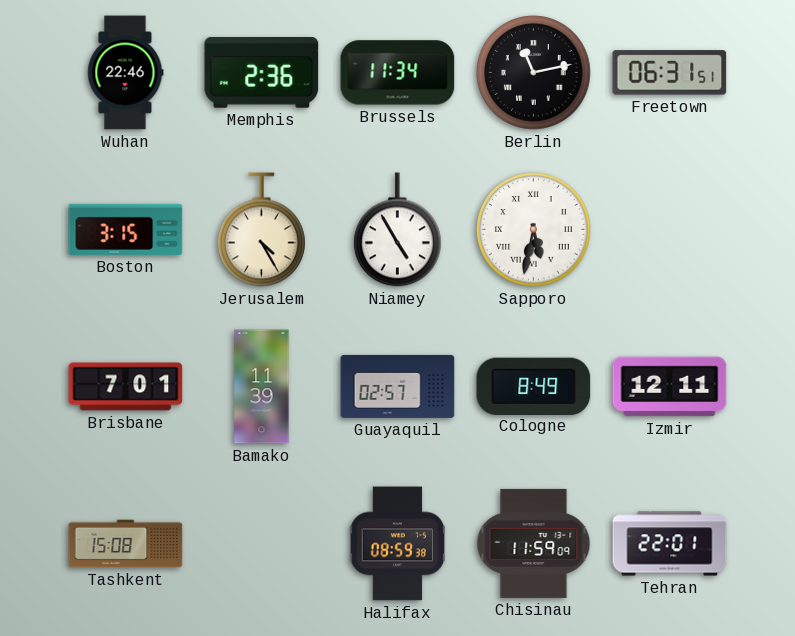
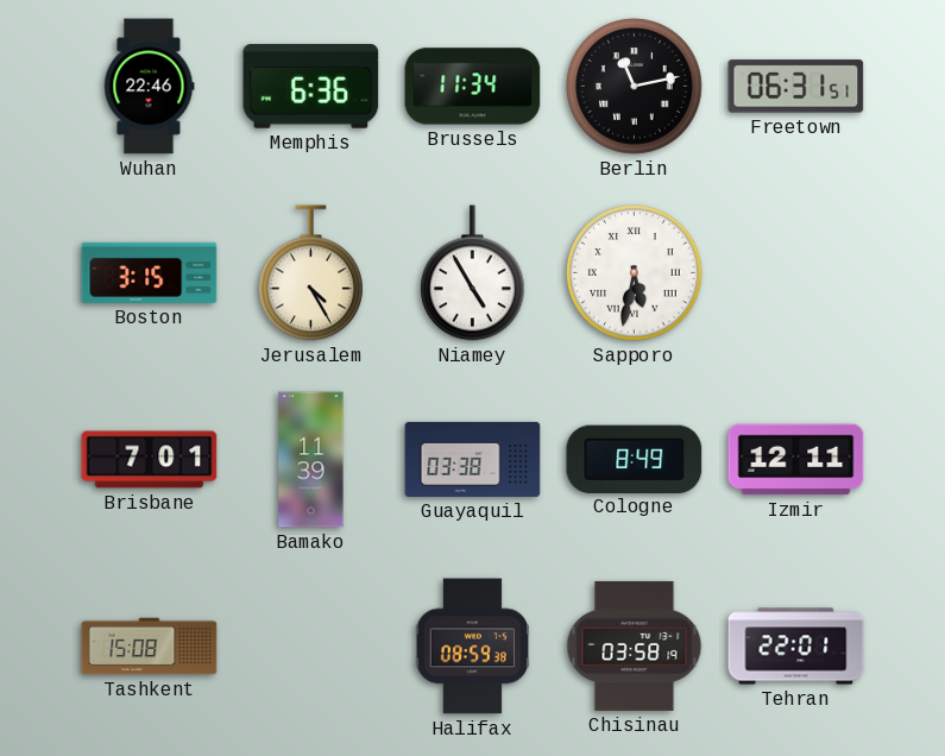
Memphis: 2:36 -> 6:36
Guayaquil: 02:57 -> 03:38
Chisinau: 11:59 -> 03:58
